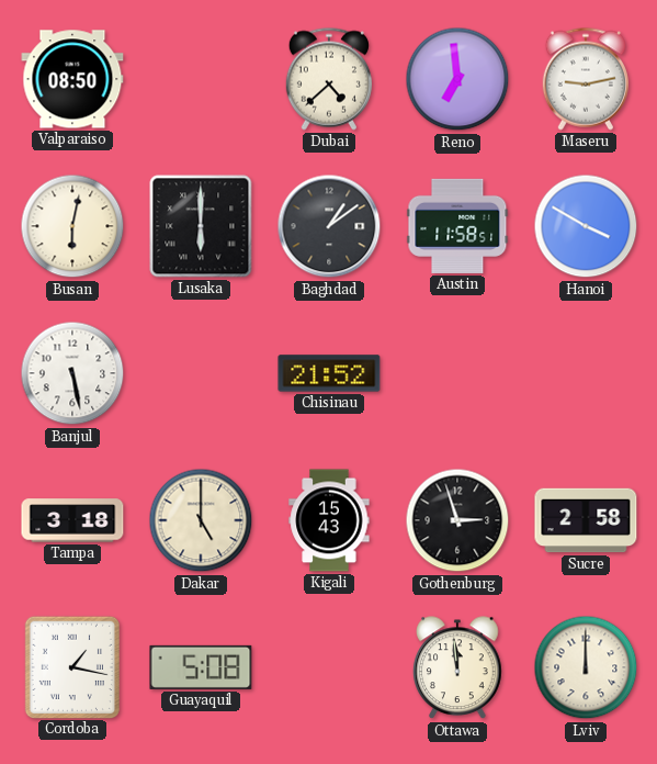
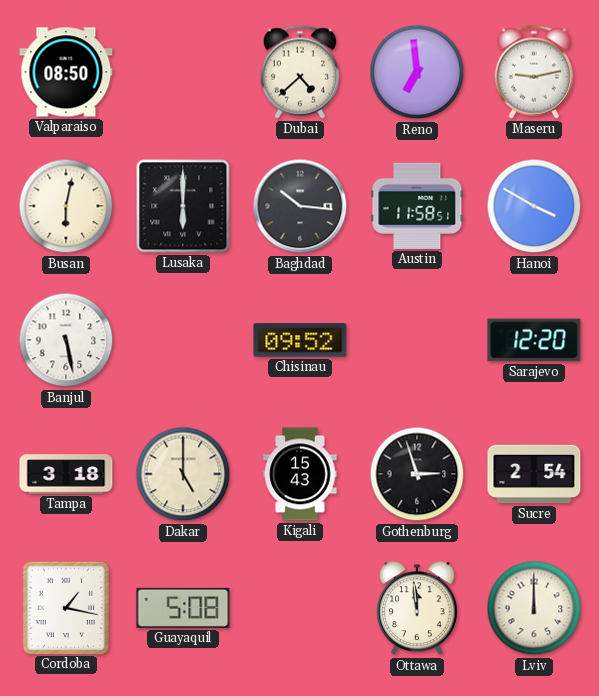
Baghdad: 1:09 -> 10:16
Chisinau: 21:52 -> 09:52
Sarajevo: none -> 12:20
Sucre: 2:58 -> 2:54
